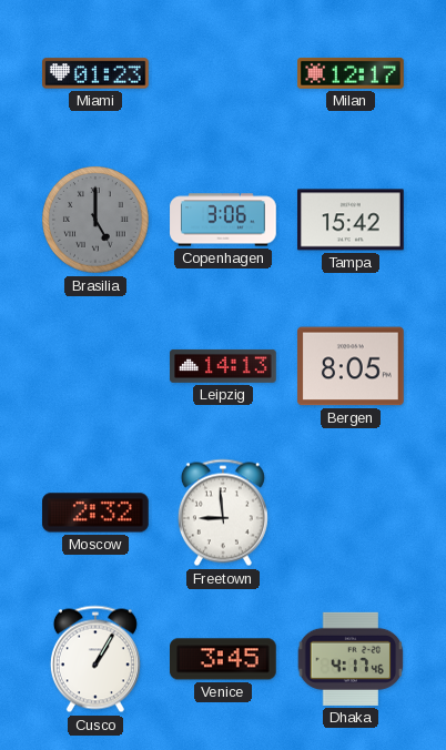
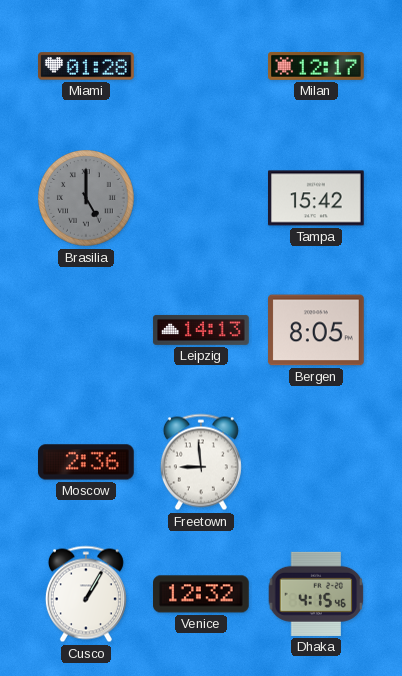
Miami: 01:23 -> 01:28
Copenhagen: 3:06 -> none
Moscow: 2:32 -> 2:36
Venice: 3:45 -> 12:32
Dhaka: 4:17 -> 4:15
